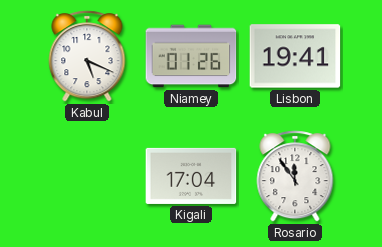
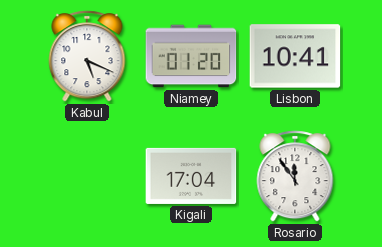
Niamey: 01:26 -> 01:20
Lisbon: 19:41 -> 10:41
